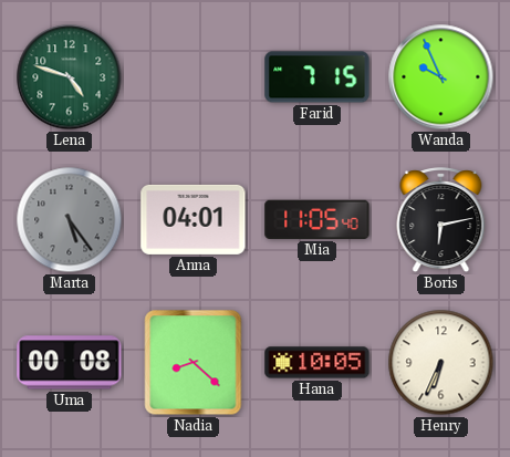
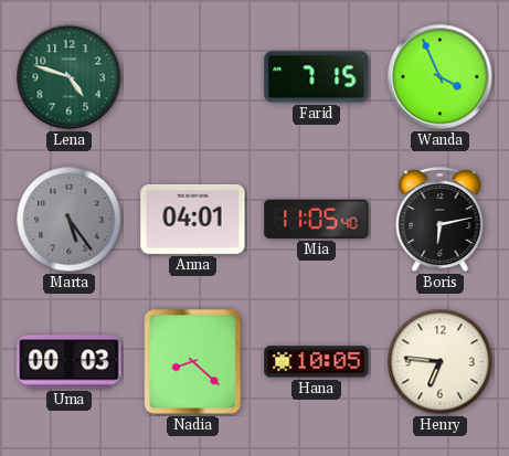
Wanda: 9:56 -> 3:56
Uma: 00:08 -> 00:03
Henry: 6:34 -> 6:46
